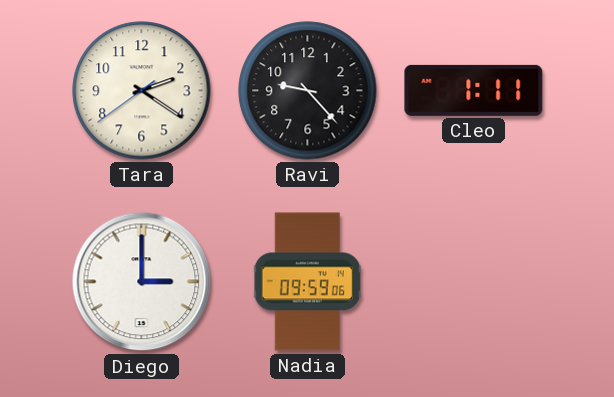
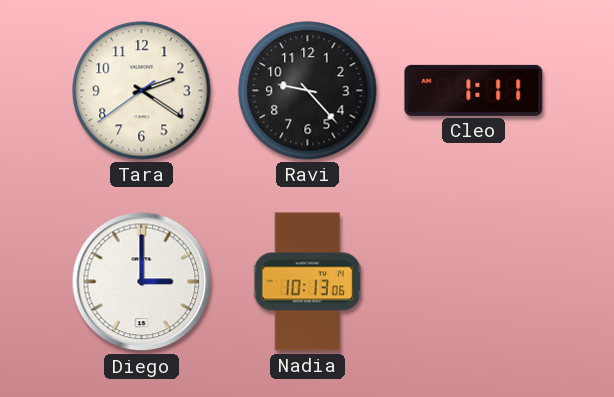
Nadia: 09:59 -> 10:13
